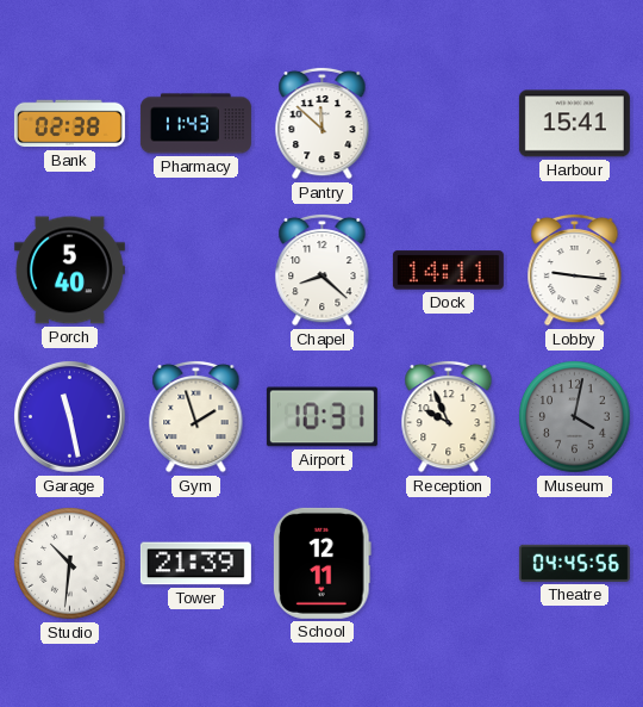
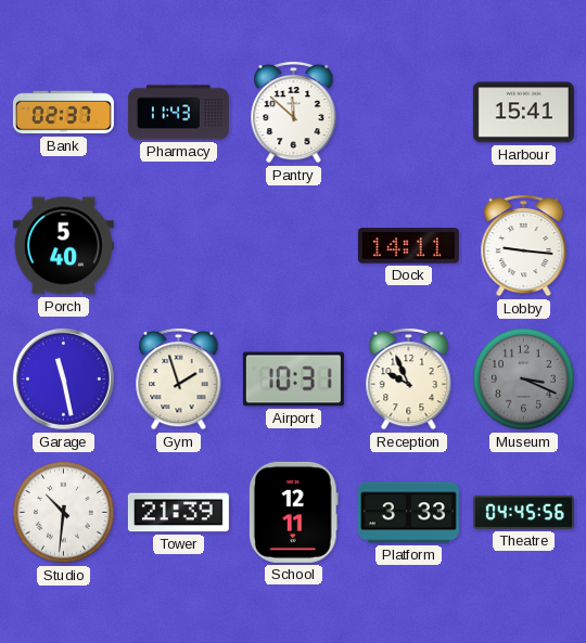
Bank: 02:38 -> 02:37
Chapel: 8:22 -> none
Museum: 4:02 -> 3:19
Platform: none -> 3:33
